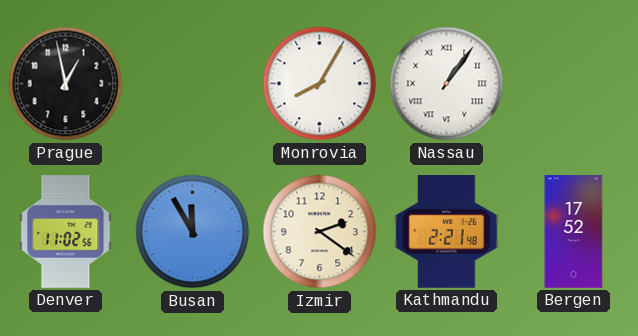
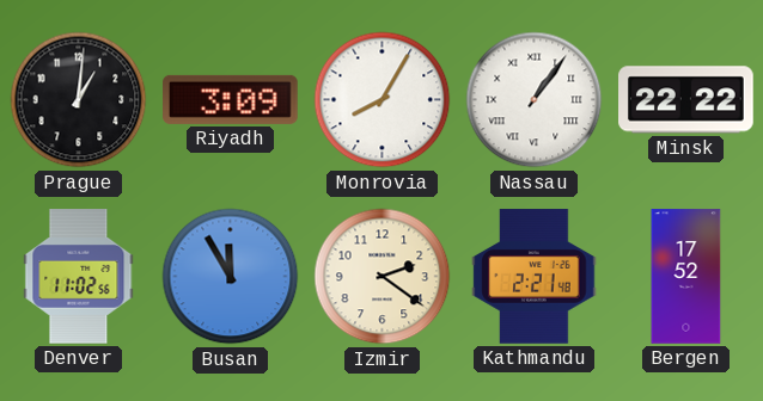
Prague: 12:58 -> 1:01
Riyadh: none -> 3:09
Minsk: none -> 22:22
